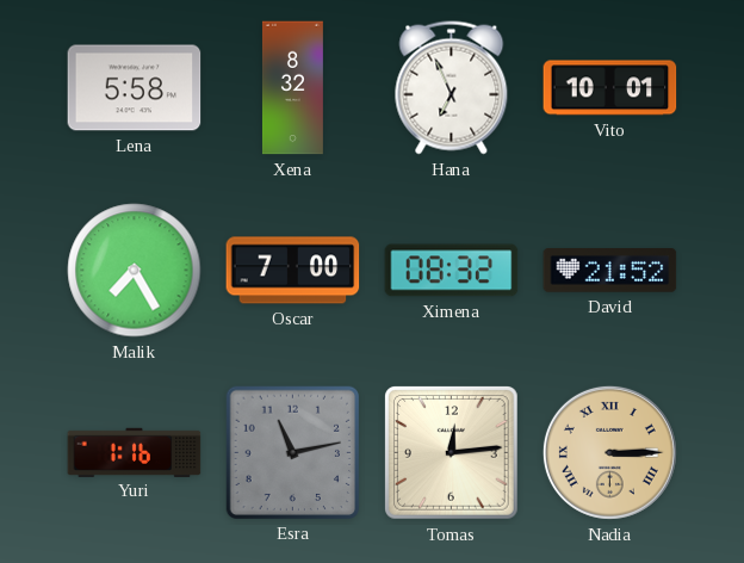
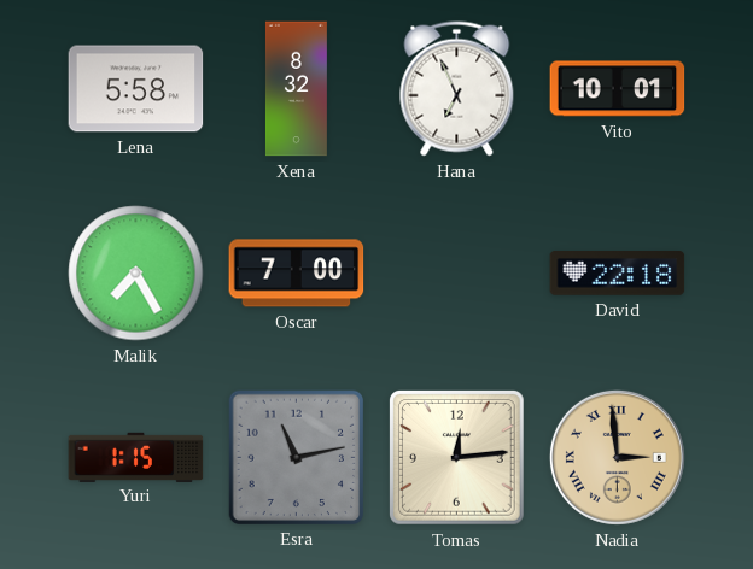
Ximena: 08:32 -> none
David: 21:52 -> 22:18
Yuri: 1:16 -> 1:15
Nadia: 3:15 -> 2:59
